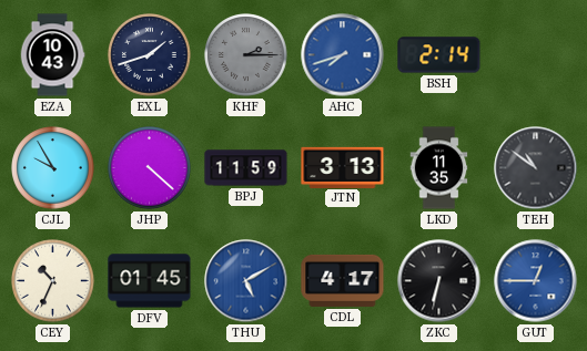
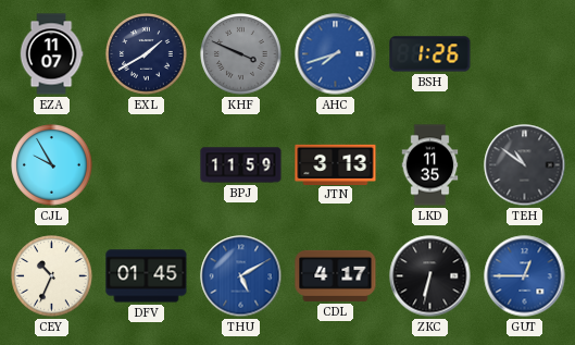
EZA: 10:43 -> 11:07
EXL: 1:42 -> 1:40
KHF: 2:15 -> 3:49
BSH: 2:14 -> 1:26
JHP: 4:22 -> none
